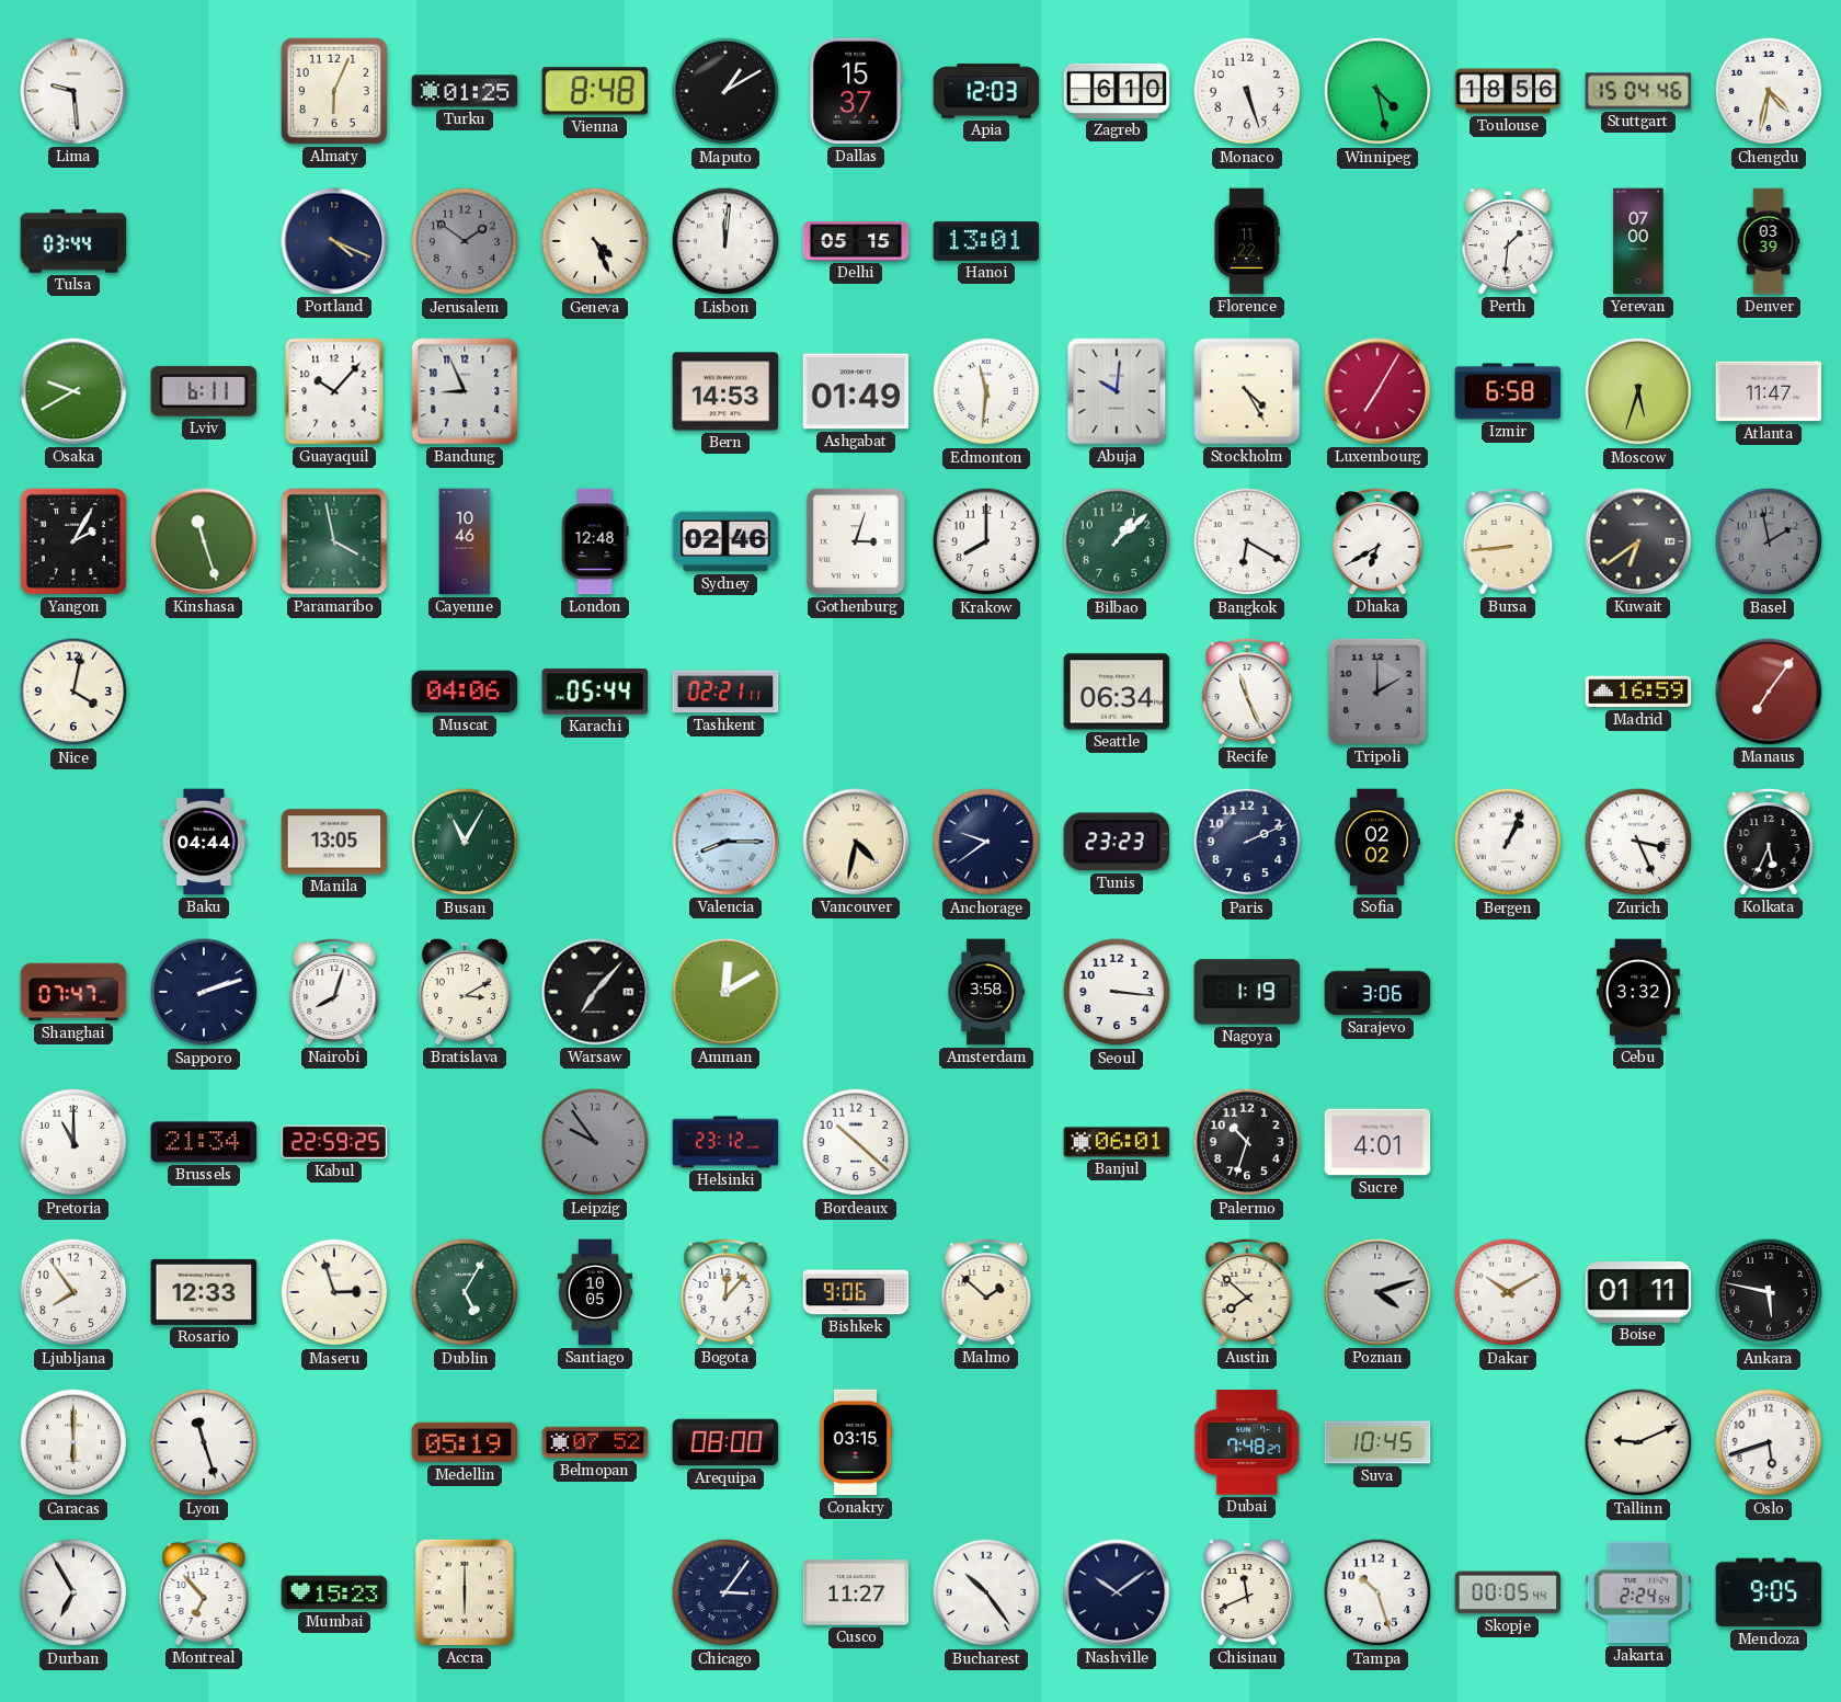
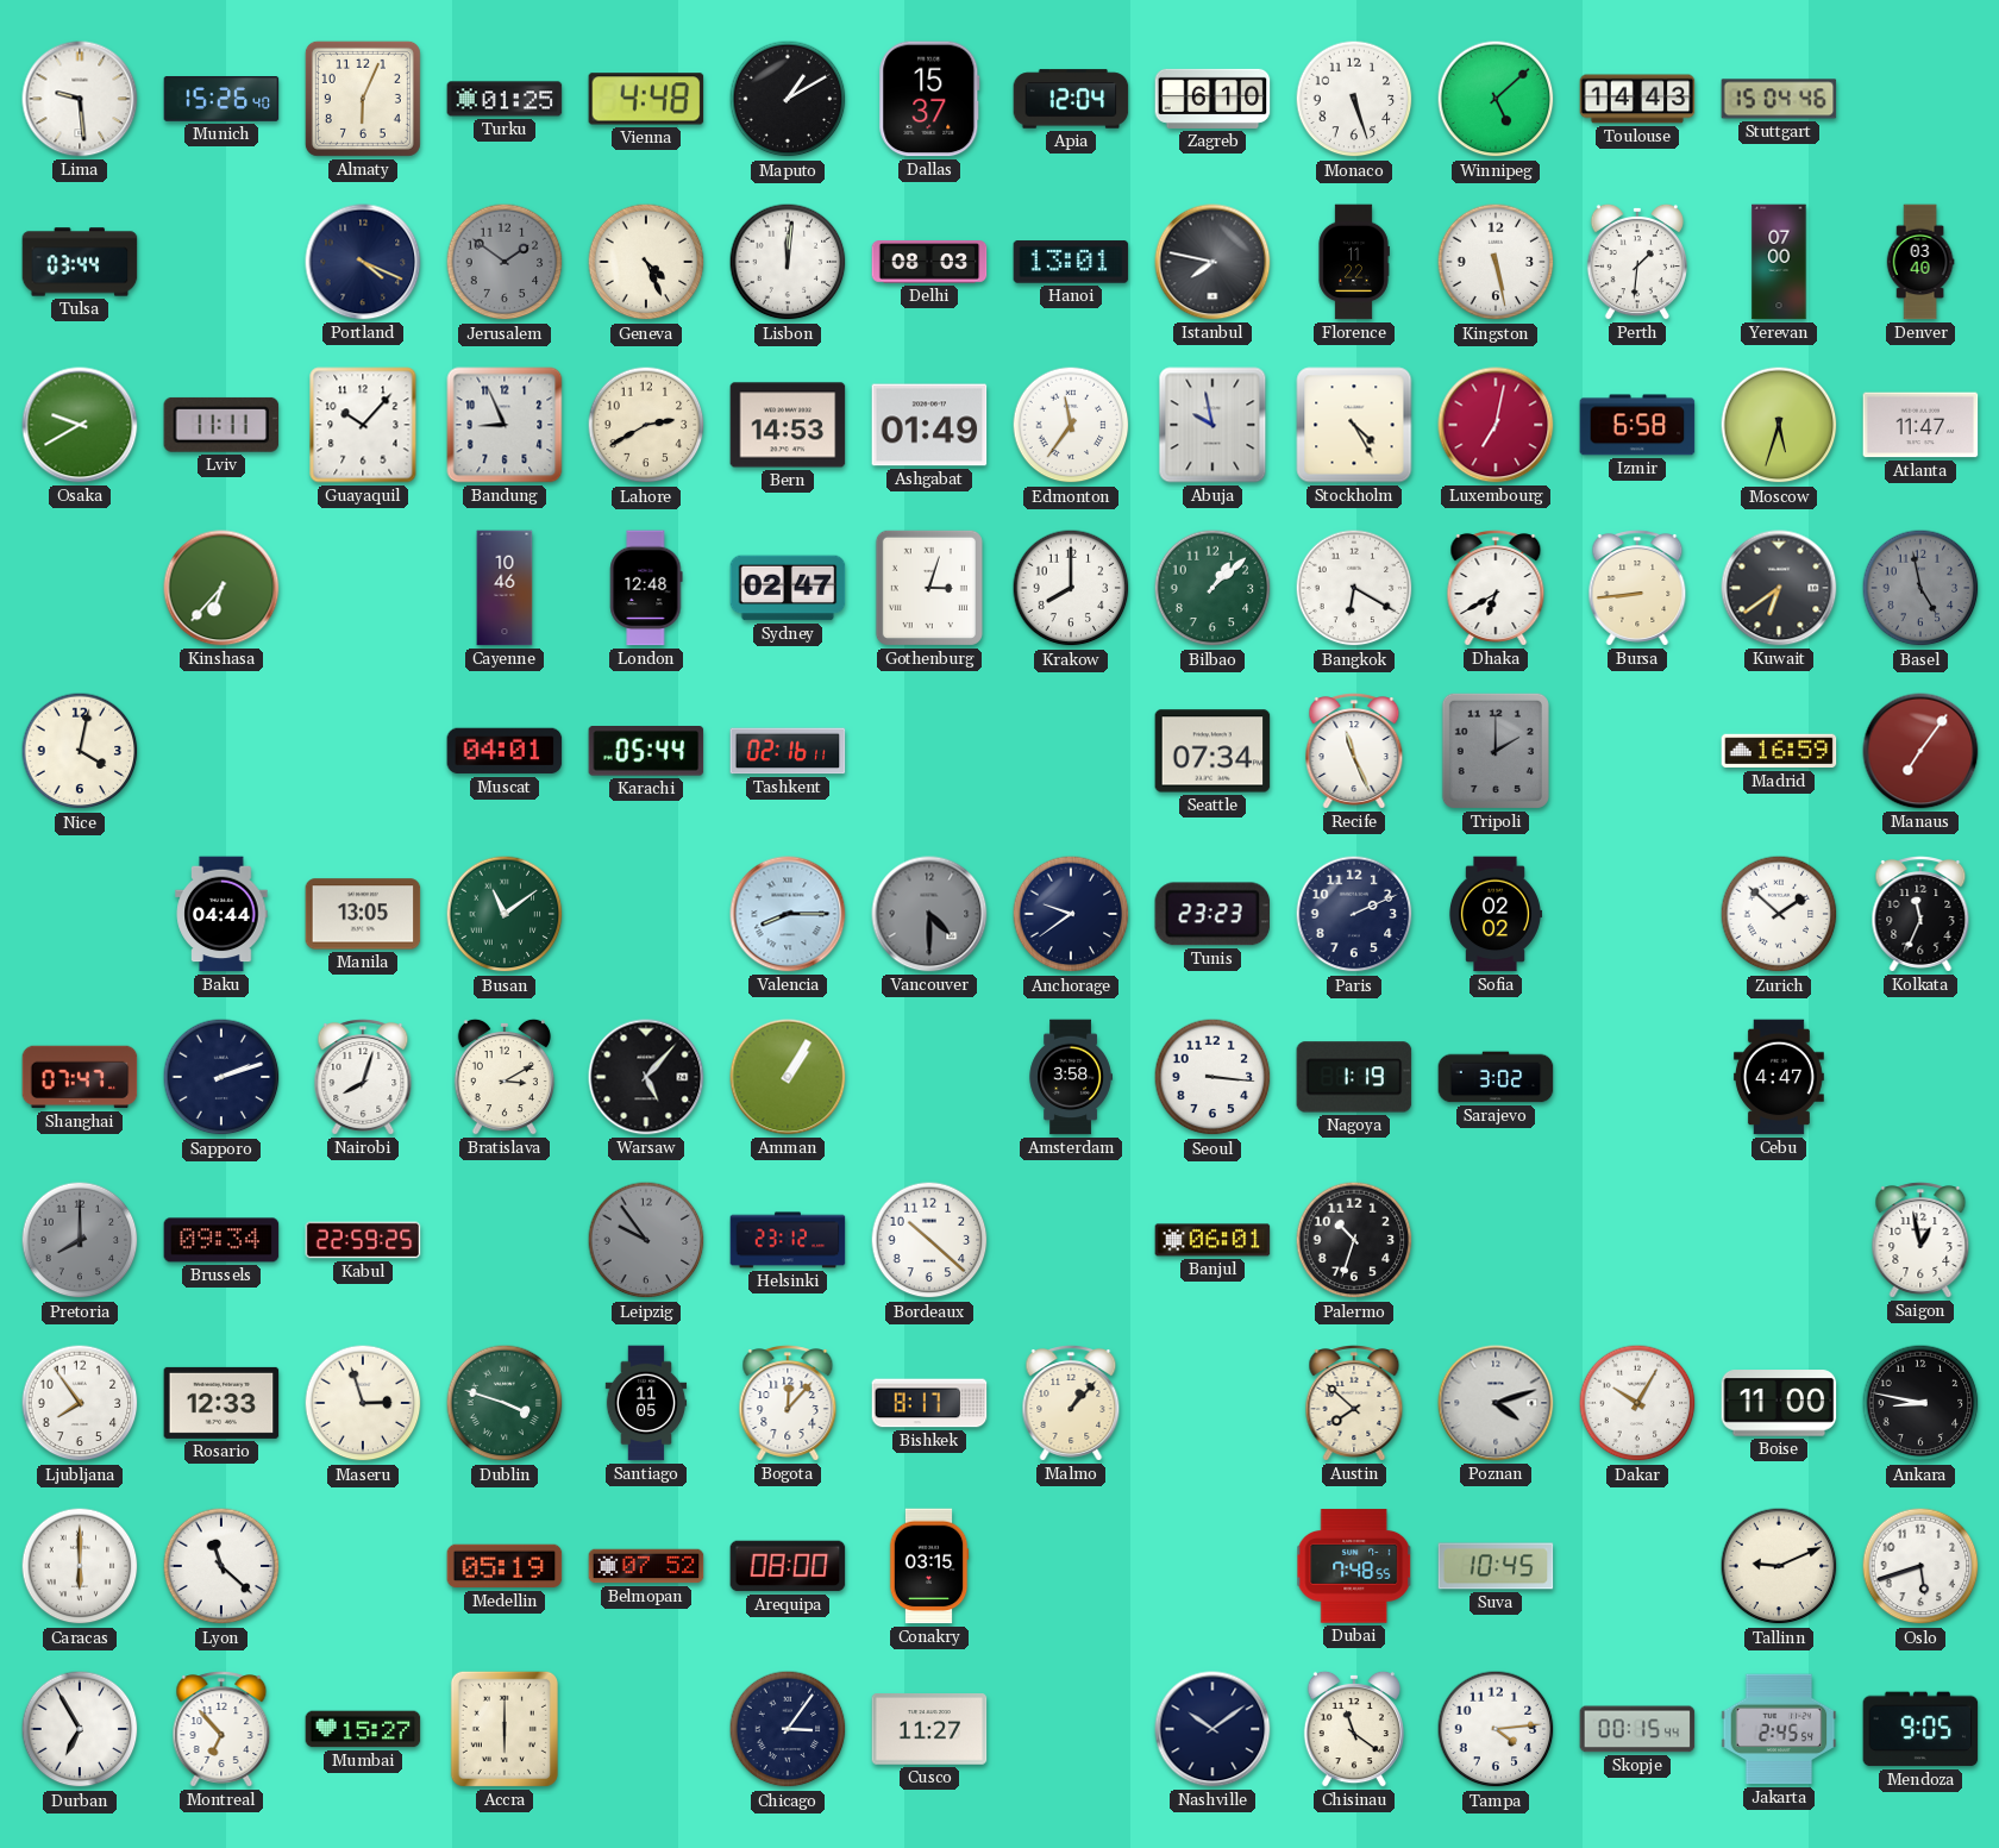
Munich: none -> 15:26
Vienna: 8:48 -> 4:48
Apia: 12:03 -> 12:04
Winnipeg: 4:28 -> 5:08
Toulouse: 18:56 -> 14:43
Chengdu: 4:32 -> none
Delhi: 05:15 -> 08:03
Istanbul: none -> 7:47
Kingston: none -> 5:28
Denver: 03:39 -> 03:40
Lviv: 6:11 -> 11:11
Lahore: none -> 2:40
Edmonton: 11:31 -> 11:36
Abuja: 10:01 -> 9:58
Luxembourg: 7:05 -> 7:02
Yangon: 2:05 -> none
Kinshasa: 11:27 -> 6:37
Paramaribo: 3:58 -> none
Sydney: 02:46 -> 02:47
Basel: 1:58 -> 4:58
Muscat: 04:06 -> 04:01
Tashkent: 02:21 -> 02:16
Seattle: 06:34 -> 07:34
Busan: 11:05 -> 11:09
Vancouver: 4:32 -> 4:30
Vancouver dial: cream -> grey
Bergen: 1:04 -> none
Zurich: 3:26 -> 1:52
Kolkata: 5:34 -> 11:34
Warsaw: 7:07 -> 5:07
Amman: 12:10 -> 1:05
Sarajevo: 3:06 -> 3:02
Cebu: 3:32 -> 4:47
Pretoria: 11:00 -> 8:00
Pretoria dial: white -> grey
Brussels: 21:34 -> 09:34
Sucre: 4:01 -> none
Saigon: none -> 12:58
Dublin: 5:05 -> 3:48
Santiago: 10:05 -> 11:05
Bishkek: 9:06 -> 8:17
Malmo: 1:52 -> 1:07
Dakar: 10:10 -> 10:05
Boise: 01:11 -> 11:00
Ankara: 5:47 -> 8:47
Lyon: 11:27 -> 11:22
Dubai: 7:48:27 -> 7:48:55
Mumbai: 15:23 -> 15:27
Bucharest: 10:24 -> none
Chisinau: 11:41 -> 11:21
Tampa: 10:27 -> 4:14
Skopje: 00:05 -> 00:15
Jakarta: 2:24 -> 2:45
